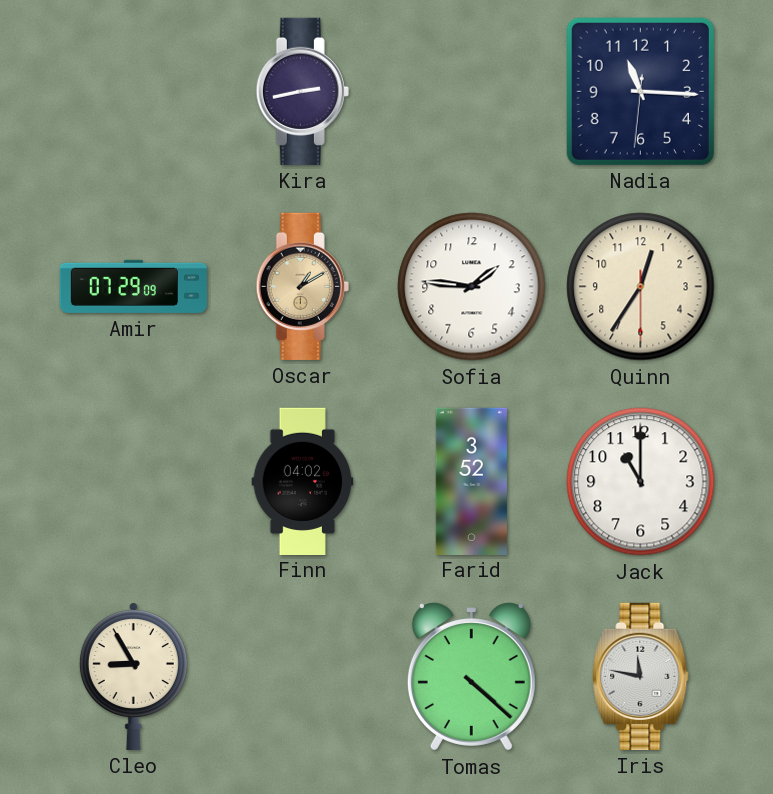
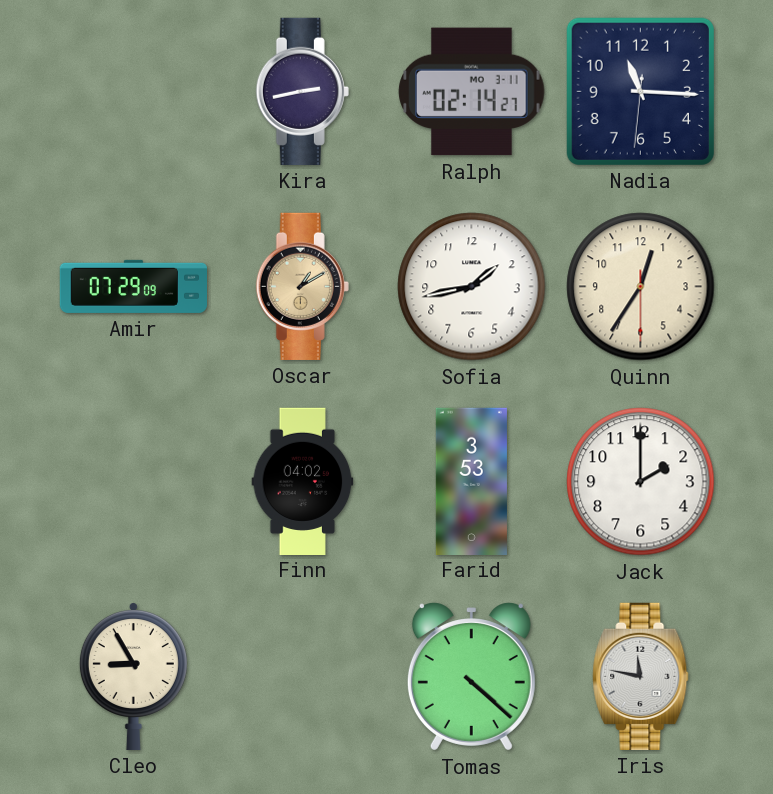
Ralph: none -> 02:14
Sofia: 1:46 -> 1:43
Farid: 3:52 -> 3:53
Jack: 11:00 -> 2:00
